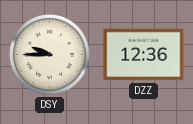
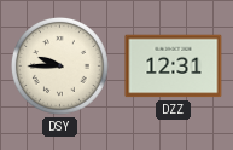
DZZ: 12:36 -> 12:31
